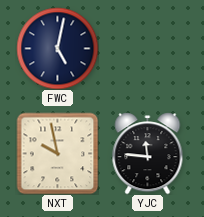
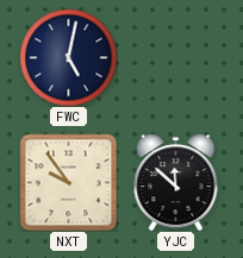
NXT: 9:58 -> 9:54
YJC: 11:46 -> 11:52
